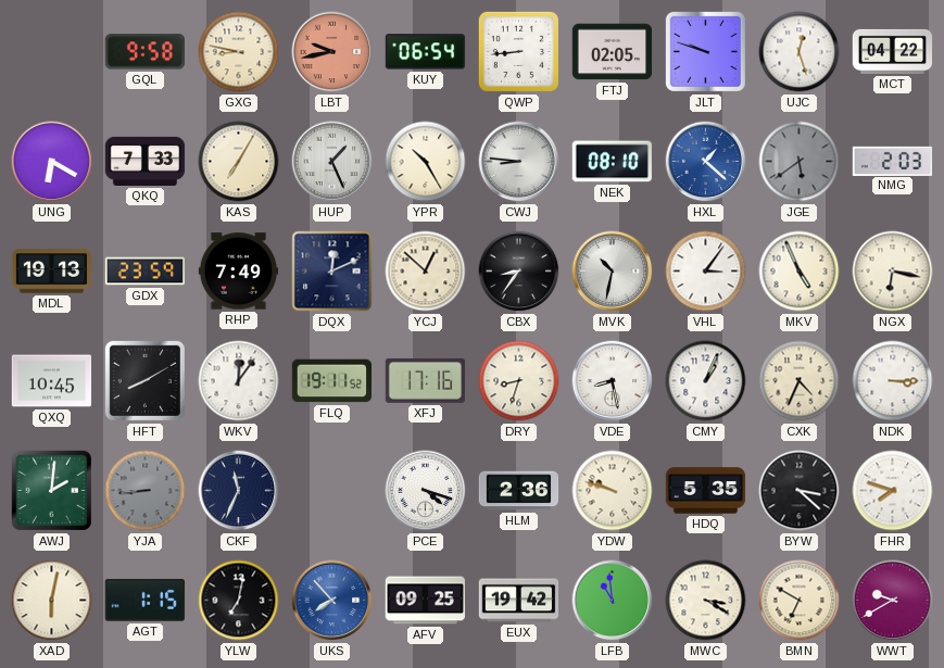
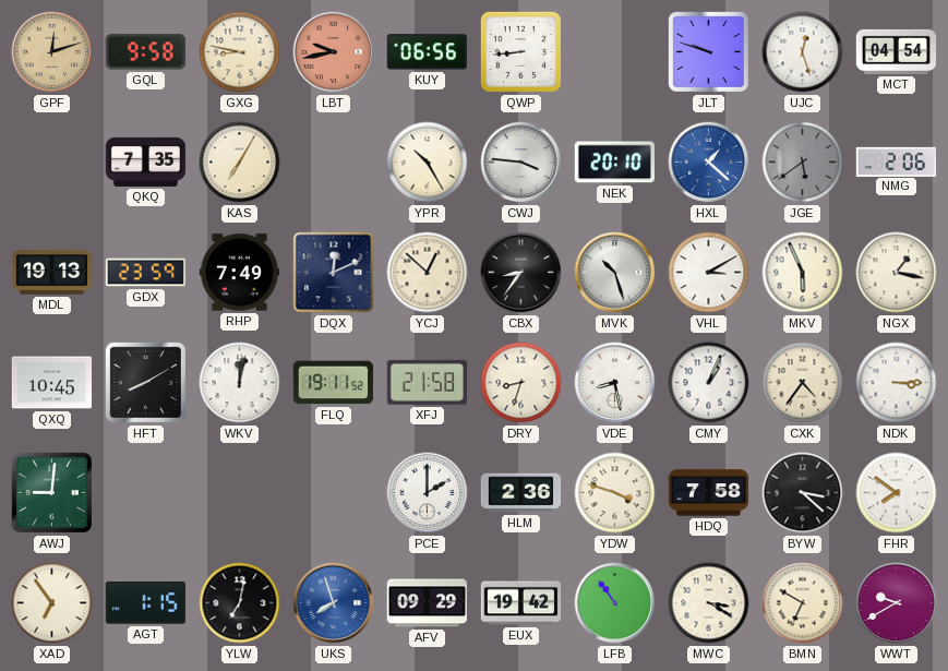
GPF: none -> 12:12
KUY: 06:54 -> 06:56
FTJ: 02:05 -> none
MCT: 04:22 -> 04:54
UNG: 6:20 -> none
QKQ: 7:33 -> 7:35
HUP: 1:26 -> none
CWJ: 8:46 -> 3:46
NEK: 08:10 -> 20:10
NMG: 2:03 -> 2:06
MVK: 10:32 -> 10:27
VHL: 3:06 -> 3:10
MKV: 4:56 -> 5:56
NGX: 6:17 -> 1:17
WKV: 12:06 -> 12:02
XFJ: 17:16 -> 21:58
CXK: 4:34 -> 4:36
AWJ: 2:01 -> 9:01
YJA: 8:44 -> none
CKF: 11:34 -> none
PCE: 4:18 -> 2:00
YDW: 9:48 -> 3:48
HDQ: 5:35 -> 7:58
FHR: 7:48 -> 7:51
XAD: 6:02 -> 6:54
UKS: 7:53 -> 7:57
AFV: 09:25 -> 09:29
LFB: 10:59 -> 10:54
